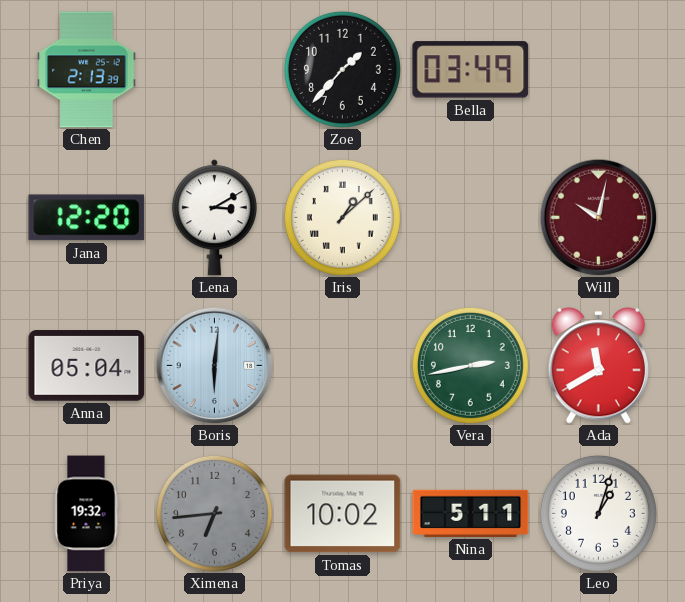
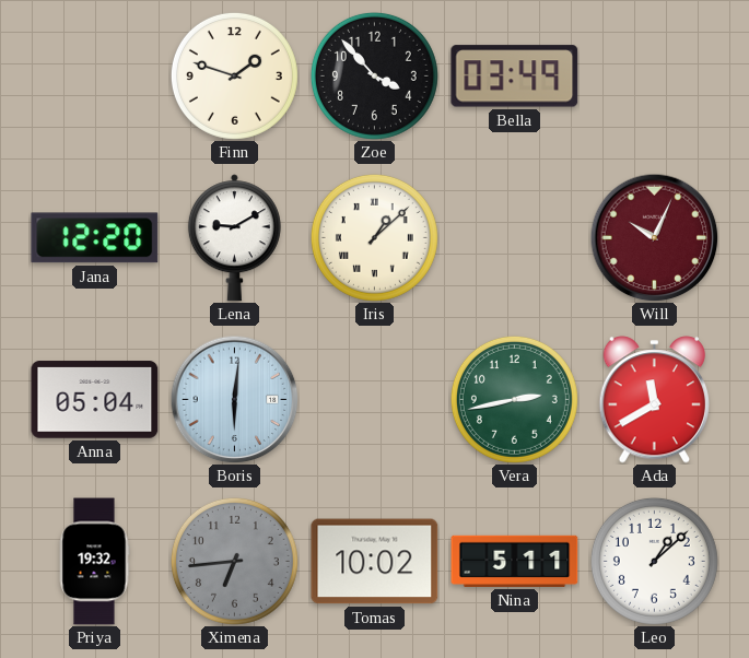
Chen: 2:13 -> none
Finn: none -> 1:48
Zoe: 1:37 -> 3:53
Lena: 3:10 -> 9:10
Will: 10:02 -> 10:04
Leo: 1:03 -> 1:08
